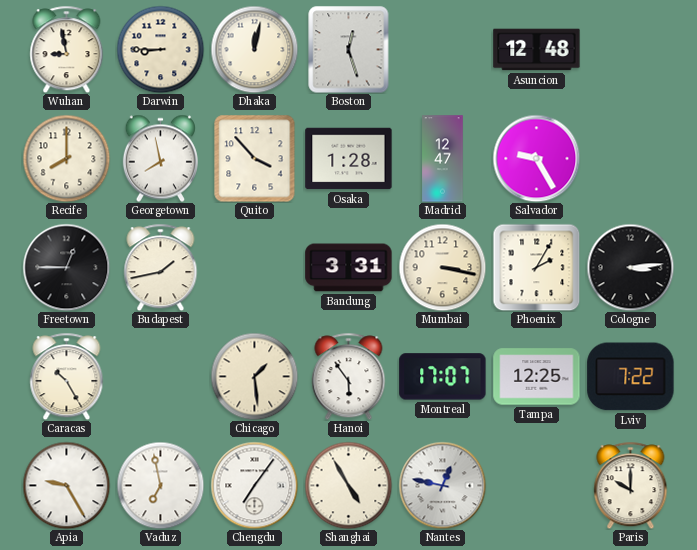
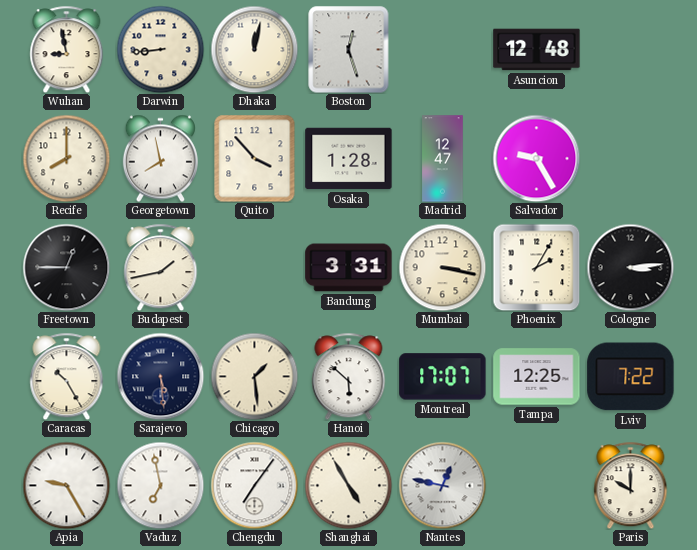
Darwin: 8:45 -> 8:44
Sarajevo: none -> 5:29
Hanoi: 5:54 -> 5:52
